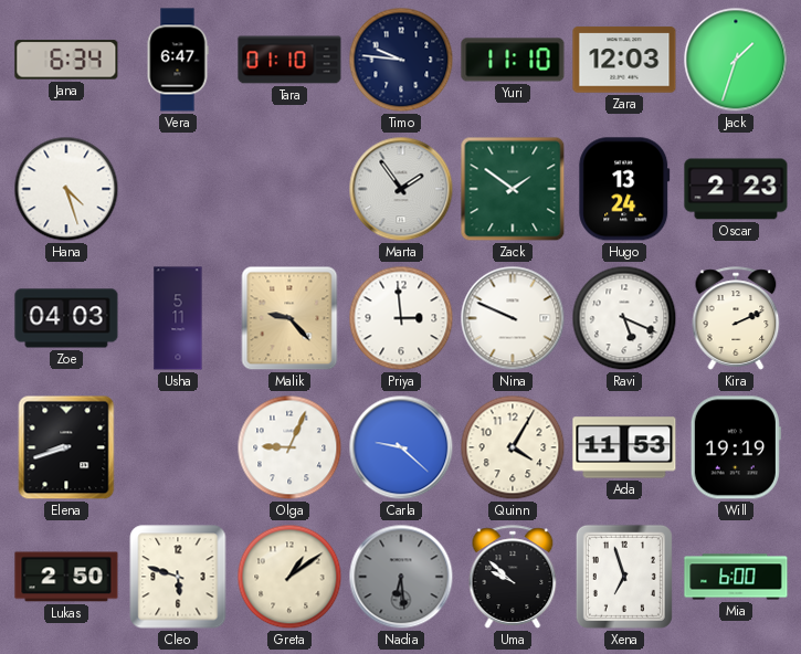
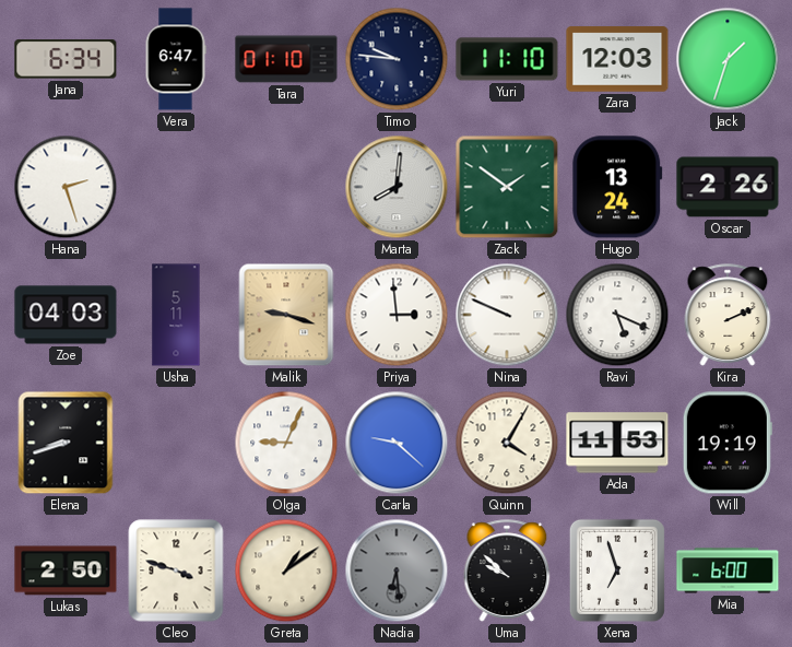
Hana: 4:27 -> 2:27
Marta: 1:54 -> 8:01
Oscar: 2:23 -> 2:26
Malik: 9:23 -> 9:18
Cleo: 5:48 -> 3:48
